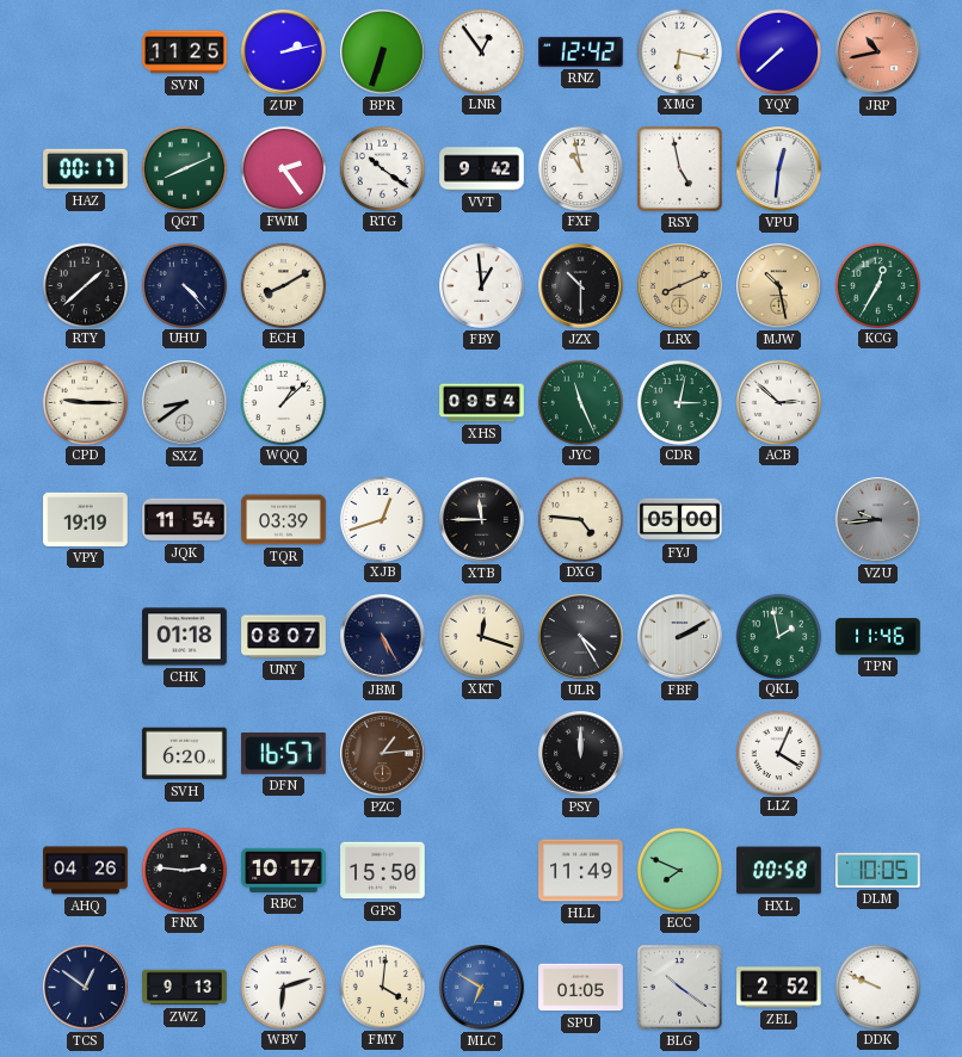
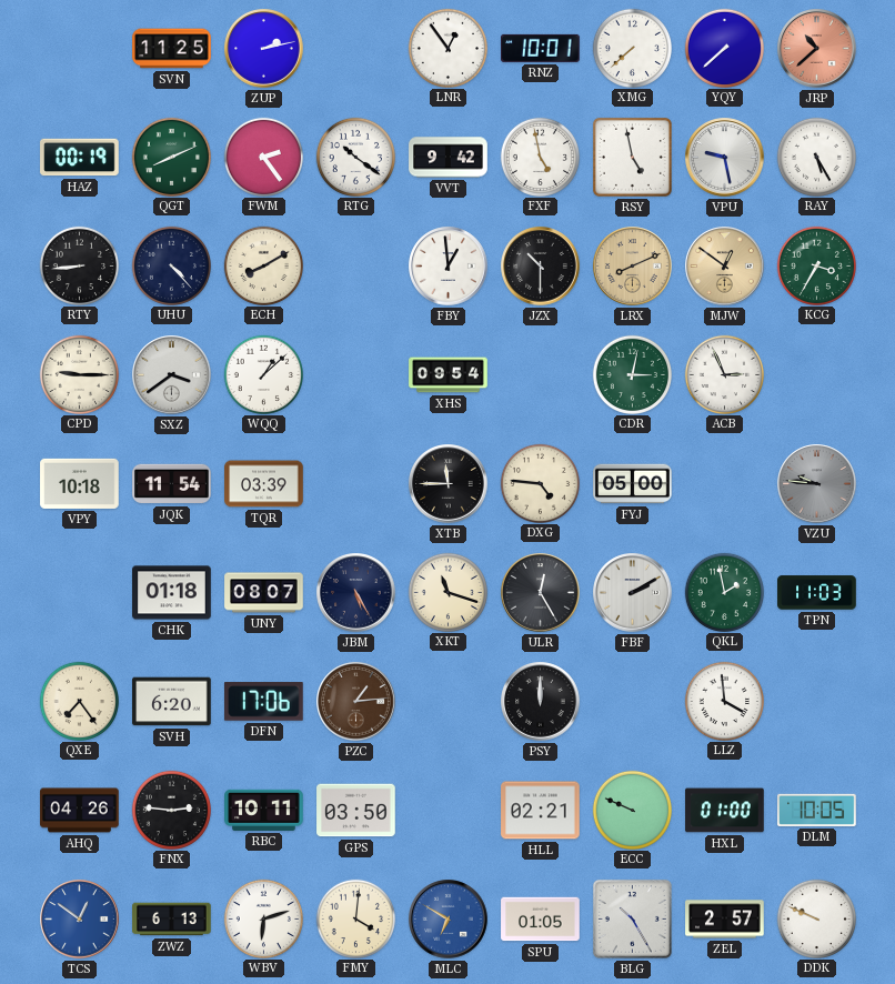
BPR: 6:33 -> none
RNZ: 12:42 -> 10:01
XMG: 6:17 -> 7:38
JRP: 10:43 -> 10:38
HAZ: 00:17 -> 00:19
FXF: 10:58 -> 4:58
VPU: 12:31 -> 9:28
RAY: none -> 5:25
RTY: 1:38 -> 8:44
MJW: 10:28 -> 12:51
KCG: 12:35 -> 3:35
SXZ: 8:39 -> 3:39
JYC: 11:26 -> none
ACB: 2:52 -> 2:56
VPY: 19:19 -> 10:18
XJB: 12:42 -> none
VZU: 9:44 -> 9:46
XKT: 12:18 -> 11:18
ULR: 4:25 -> 12:25
TPN: 11:46 -> 11:03
QXE: none -> 7:24
DFN: 16:57 -> 17:06
LLZ: 4:04 -> 3:59
RBC: 10:17 -> 10:11
GPS: 15:50 -> 03:50
HLL: 11:49 -> 02:21
ECC: 7:49 -> 9:49
HXL: 00:58 -> 01:00
TCS dial: navy -> blue
ZWZ: 9:13 -> 6:13
BLG: 10:21 -> 10:25
ZEL: 2:52 -> 2:57
